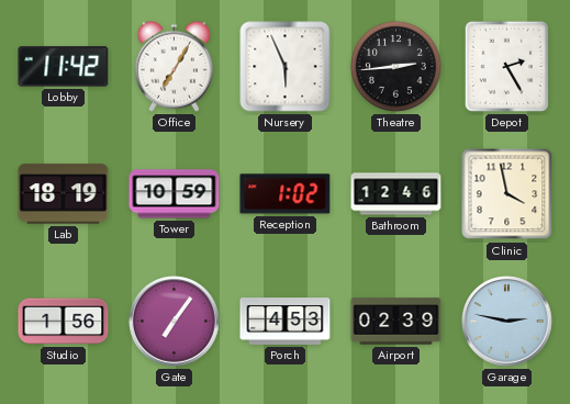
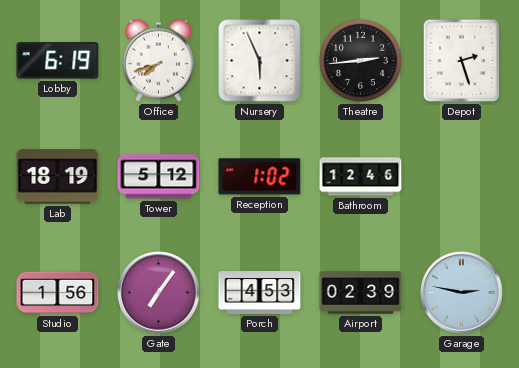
Lobby: 11:42 -> 6:19
Office: 7:05 -> 7:42
Depot: 2:25 -> 2:27
Tower: 10:59 -> 5:12
Clinic: 3:58 -> none
